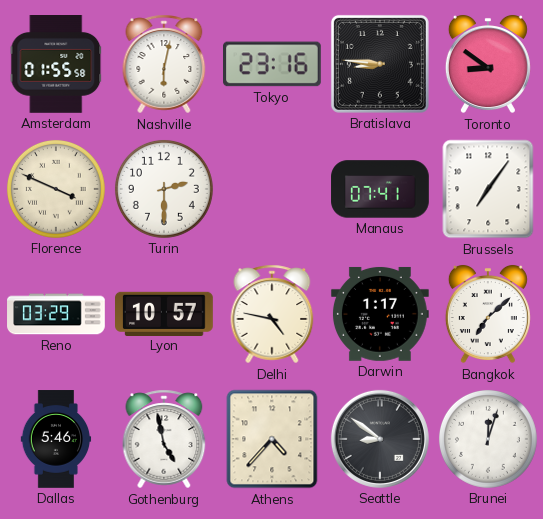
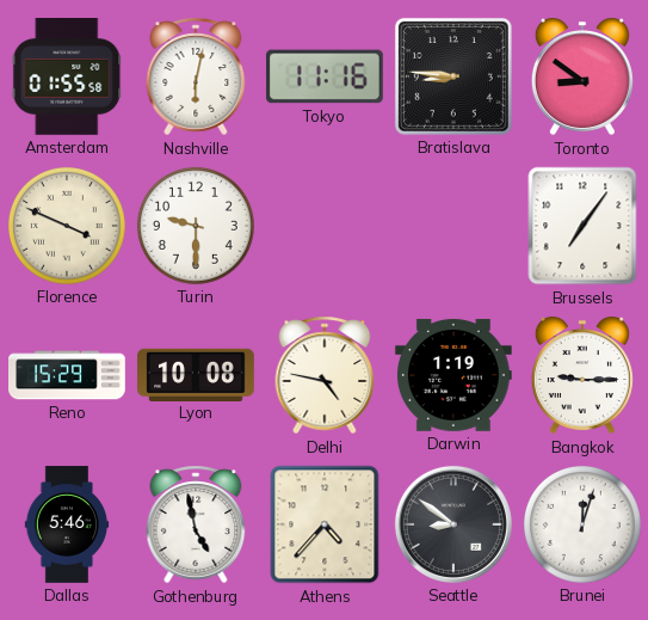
Tokyo: 23:16 -> 11:16
Turin: 2:30 -> 9:30
Manaus: 07:41 -> none
Reno: 03:29 -> 15:29
Lyon: 10:57 -> 10:08
Darwin: 1:17 -> 1:19
Bangkok: 7:08 -> 9:15
